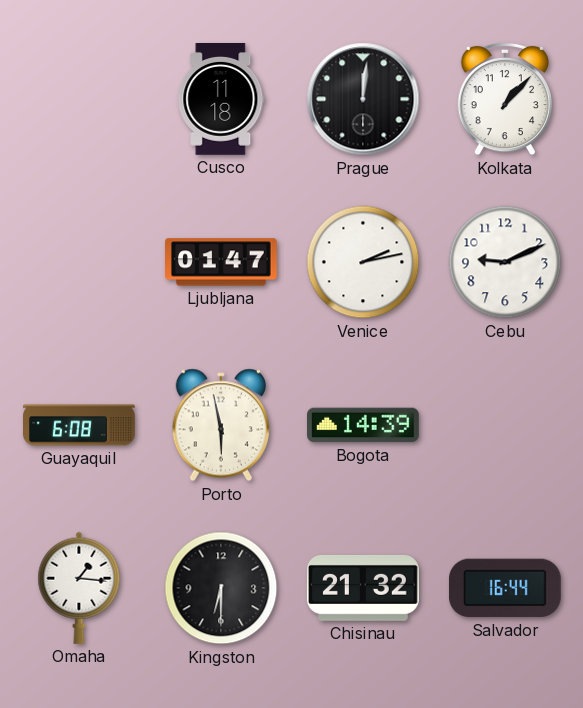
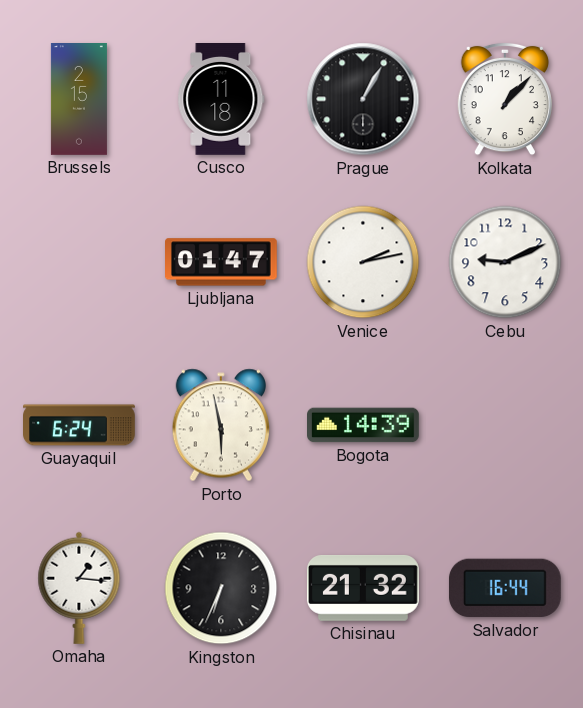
Brussels: none -> 2:15
Prague: 12:01 -> 1:05
Guayaquil: 6:08 -> 6:24
Kingston: 6:30 -> 6:34
